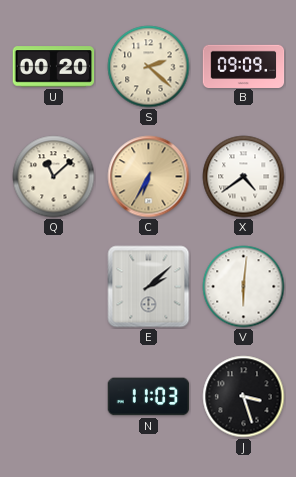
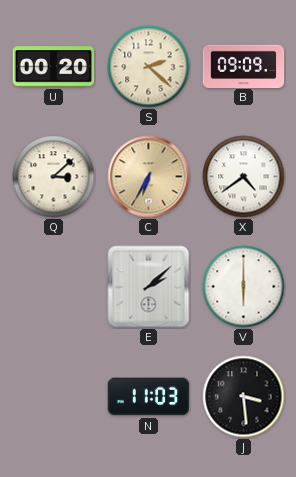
Q: 11:08 -> 3:08
V: 6:01 -> 6:00
J: 3:27 -> 3:29
